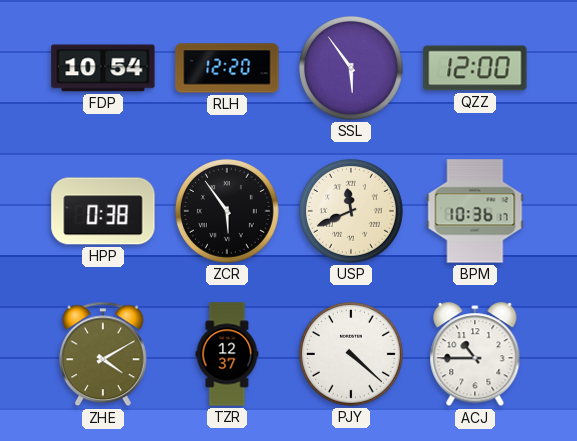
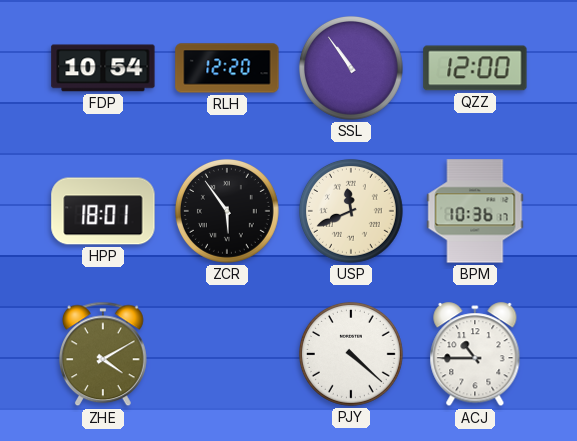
SSL: 5:54 -> 10:54
HPP: 0:38 -> 18:01
TZR: 12:37 -> none
